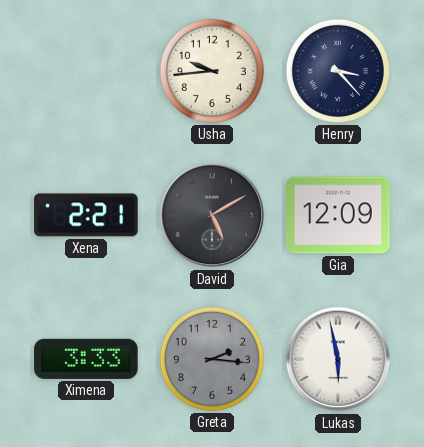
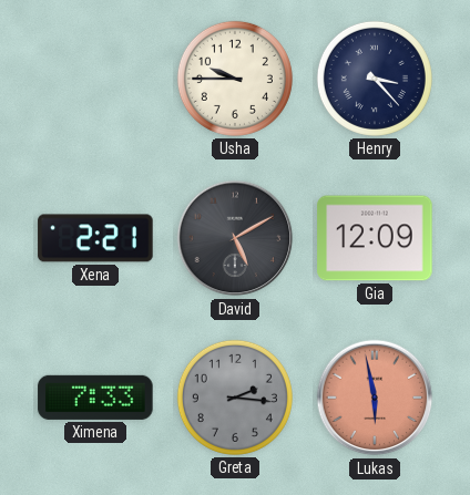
Usha: 9:44 -> 9:45
Ximena: 3:33 -> 7:33
Lukas dial: white -> salmon
